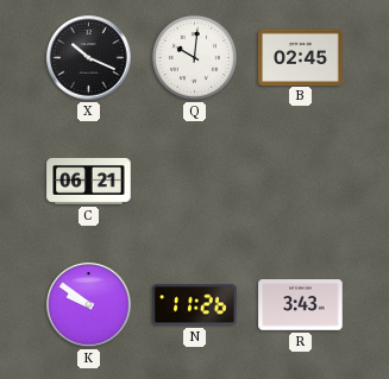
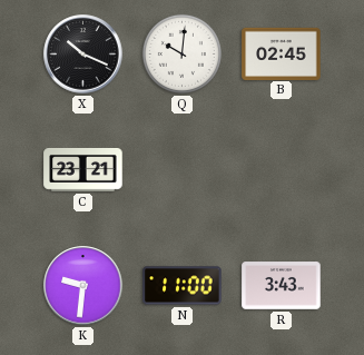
C: 06:21 -> 23:21
K: 9:51 -> 9:31
N: 11:26 -> 11:00
